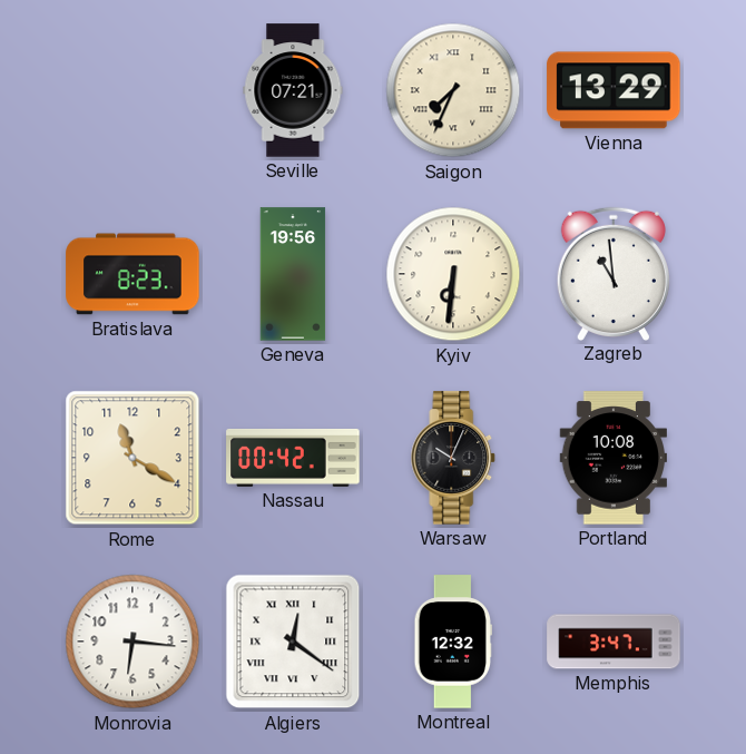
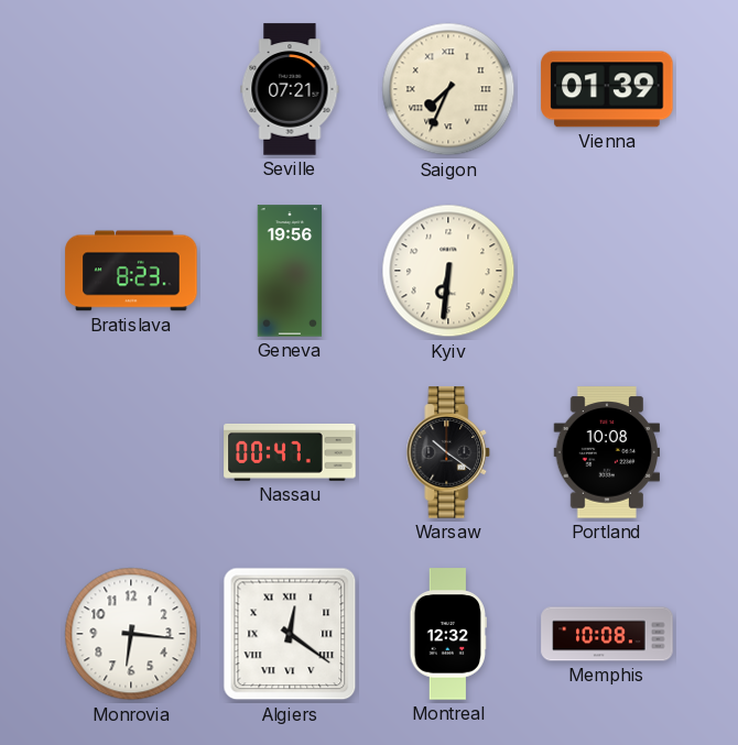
Vienna: 13:29 -> 01:39
Zagreb: 10:59 -> none
Rome: 11:20 -> none
Nassau: 00:42 -> 00:47
Warsaw: 10:04 -> 10:21
Memphis: 3:47 -> 10:08
